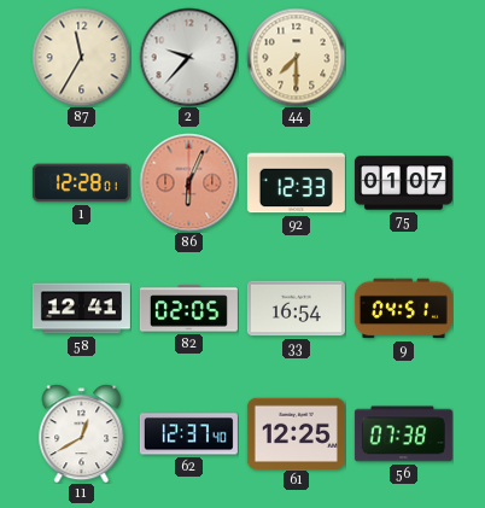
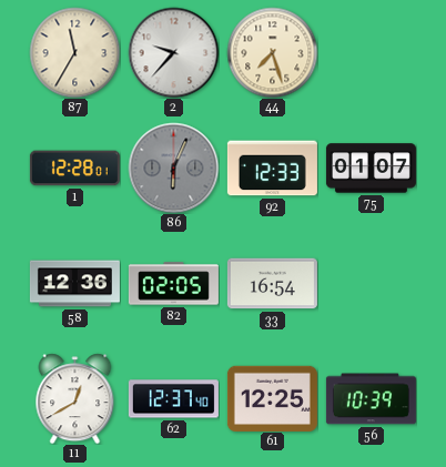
44: 7:30 -> 7:27
86 dial: salmon -> grey
58: 12:41 -> 12:36
9: 04:51 -> none
56: 07:38 -> 10:39
